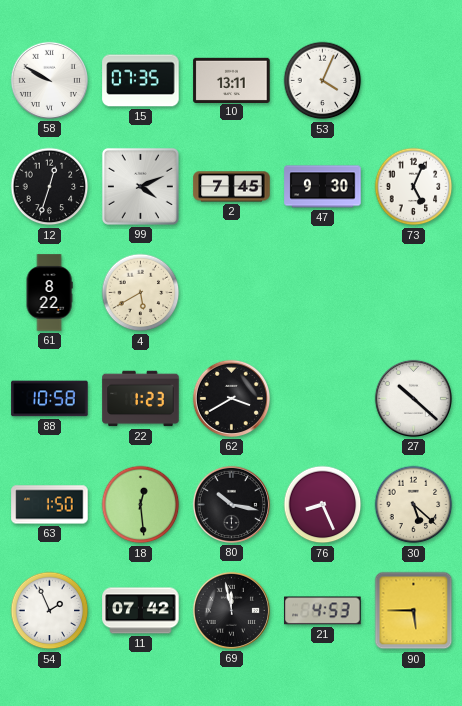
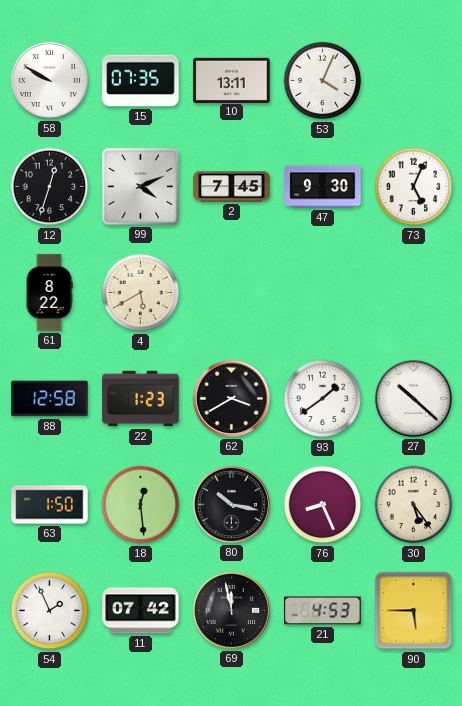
88: 10:58 -> 12:58
93: none -> 1:39
30: 5:22 -> 5:24
